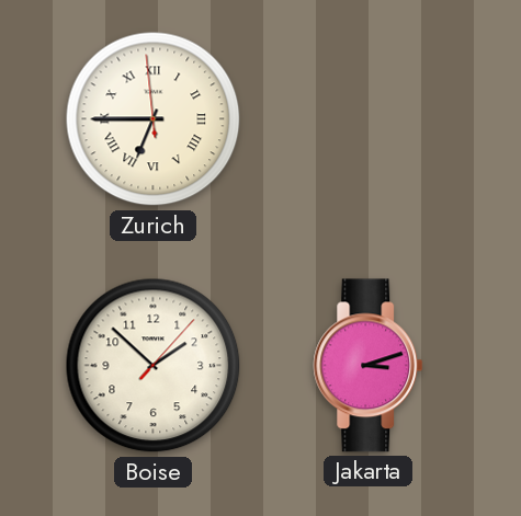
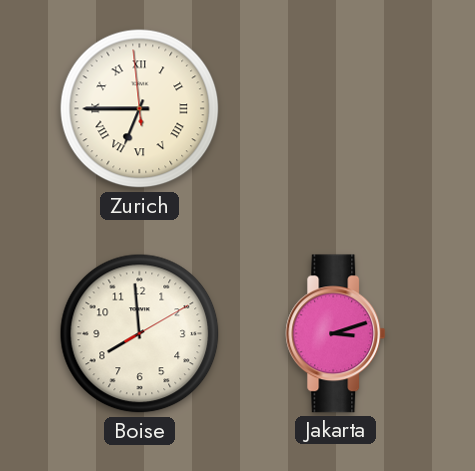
Boise: 1:52 -> 7:59
